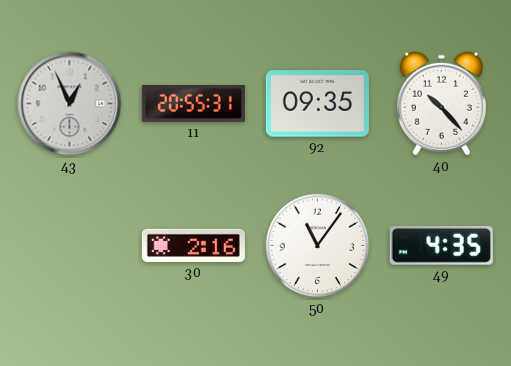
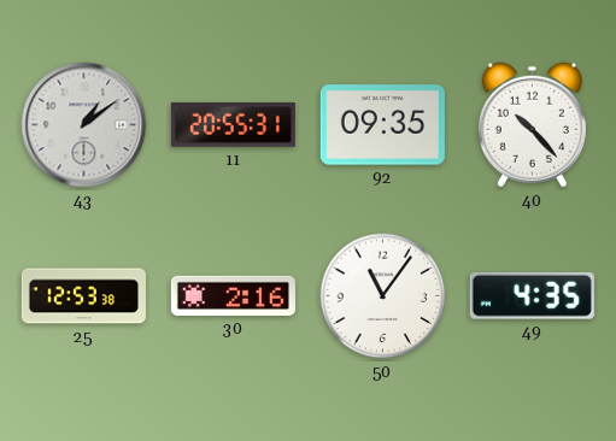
43: 12:56 -> 1:09
25: none -> 12:53
